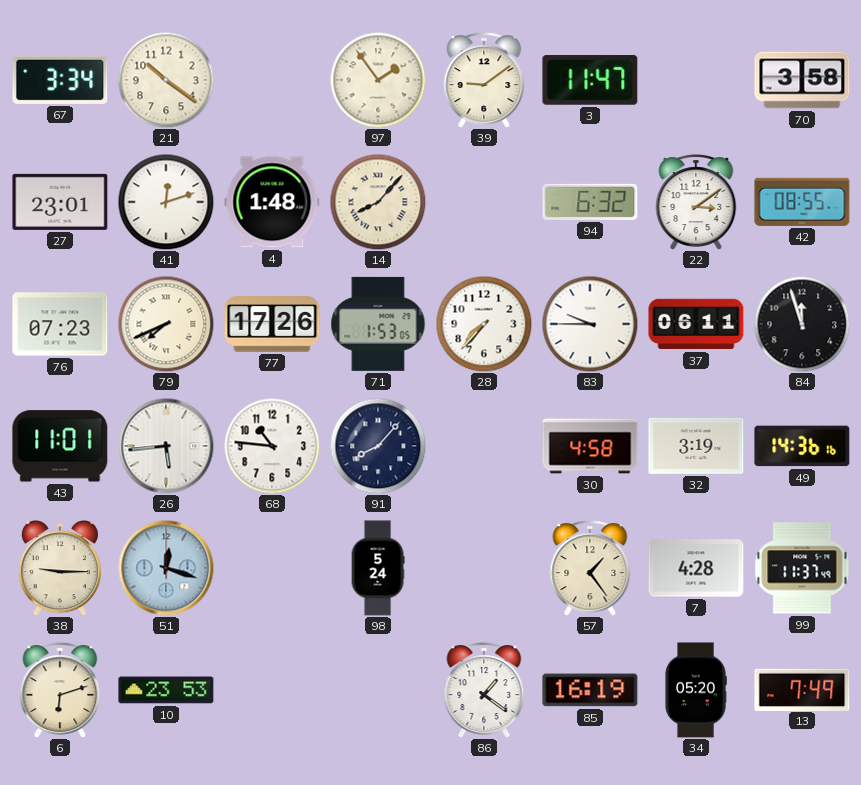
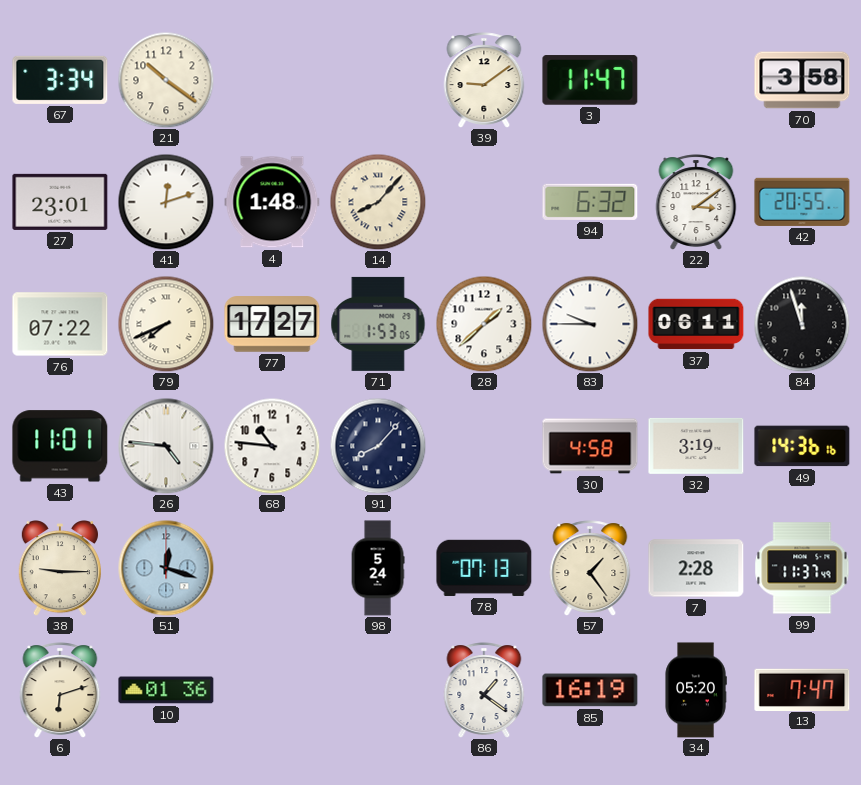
97: 1:54 -> none
42: 08:55 -> 20:55
76: 07:23 -> 07:22
77: 17:26 -> 17:27
28: 7:37 -> 1:38
26: 5:44 -> 4:46
78: none -> 07:13
7: 4:28 -> 2:28
10: 23:53 -> 01:36
13: 7:49 -> 7:47
